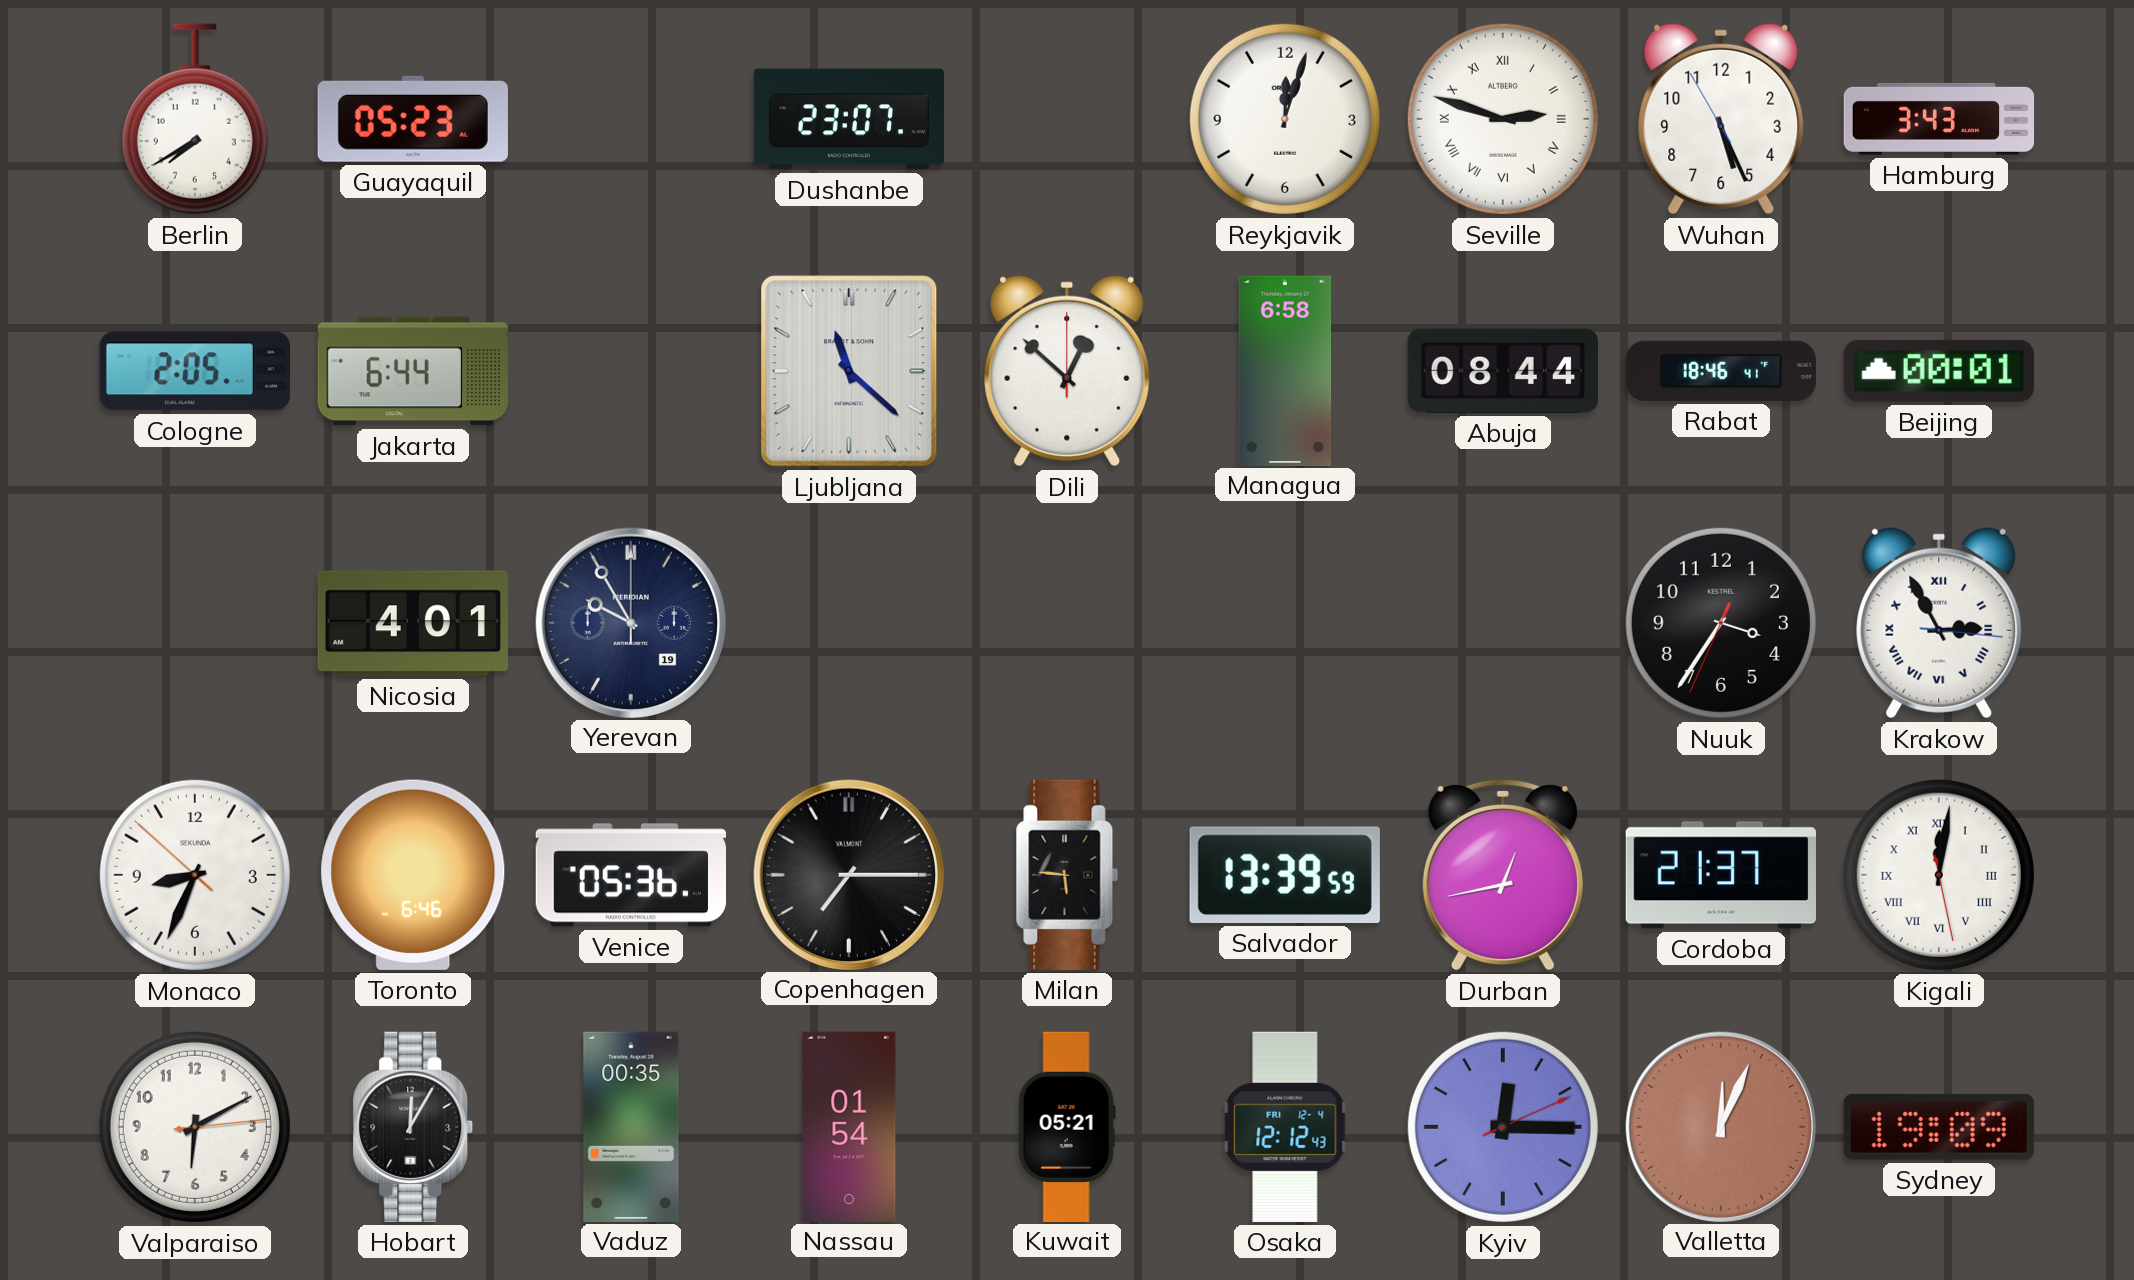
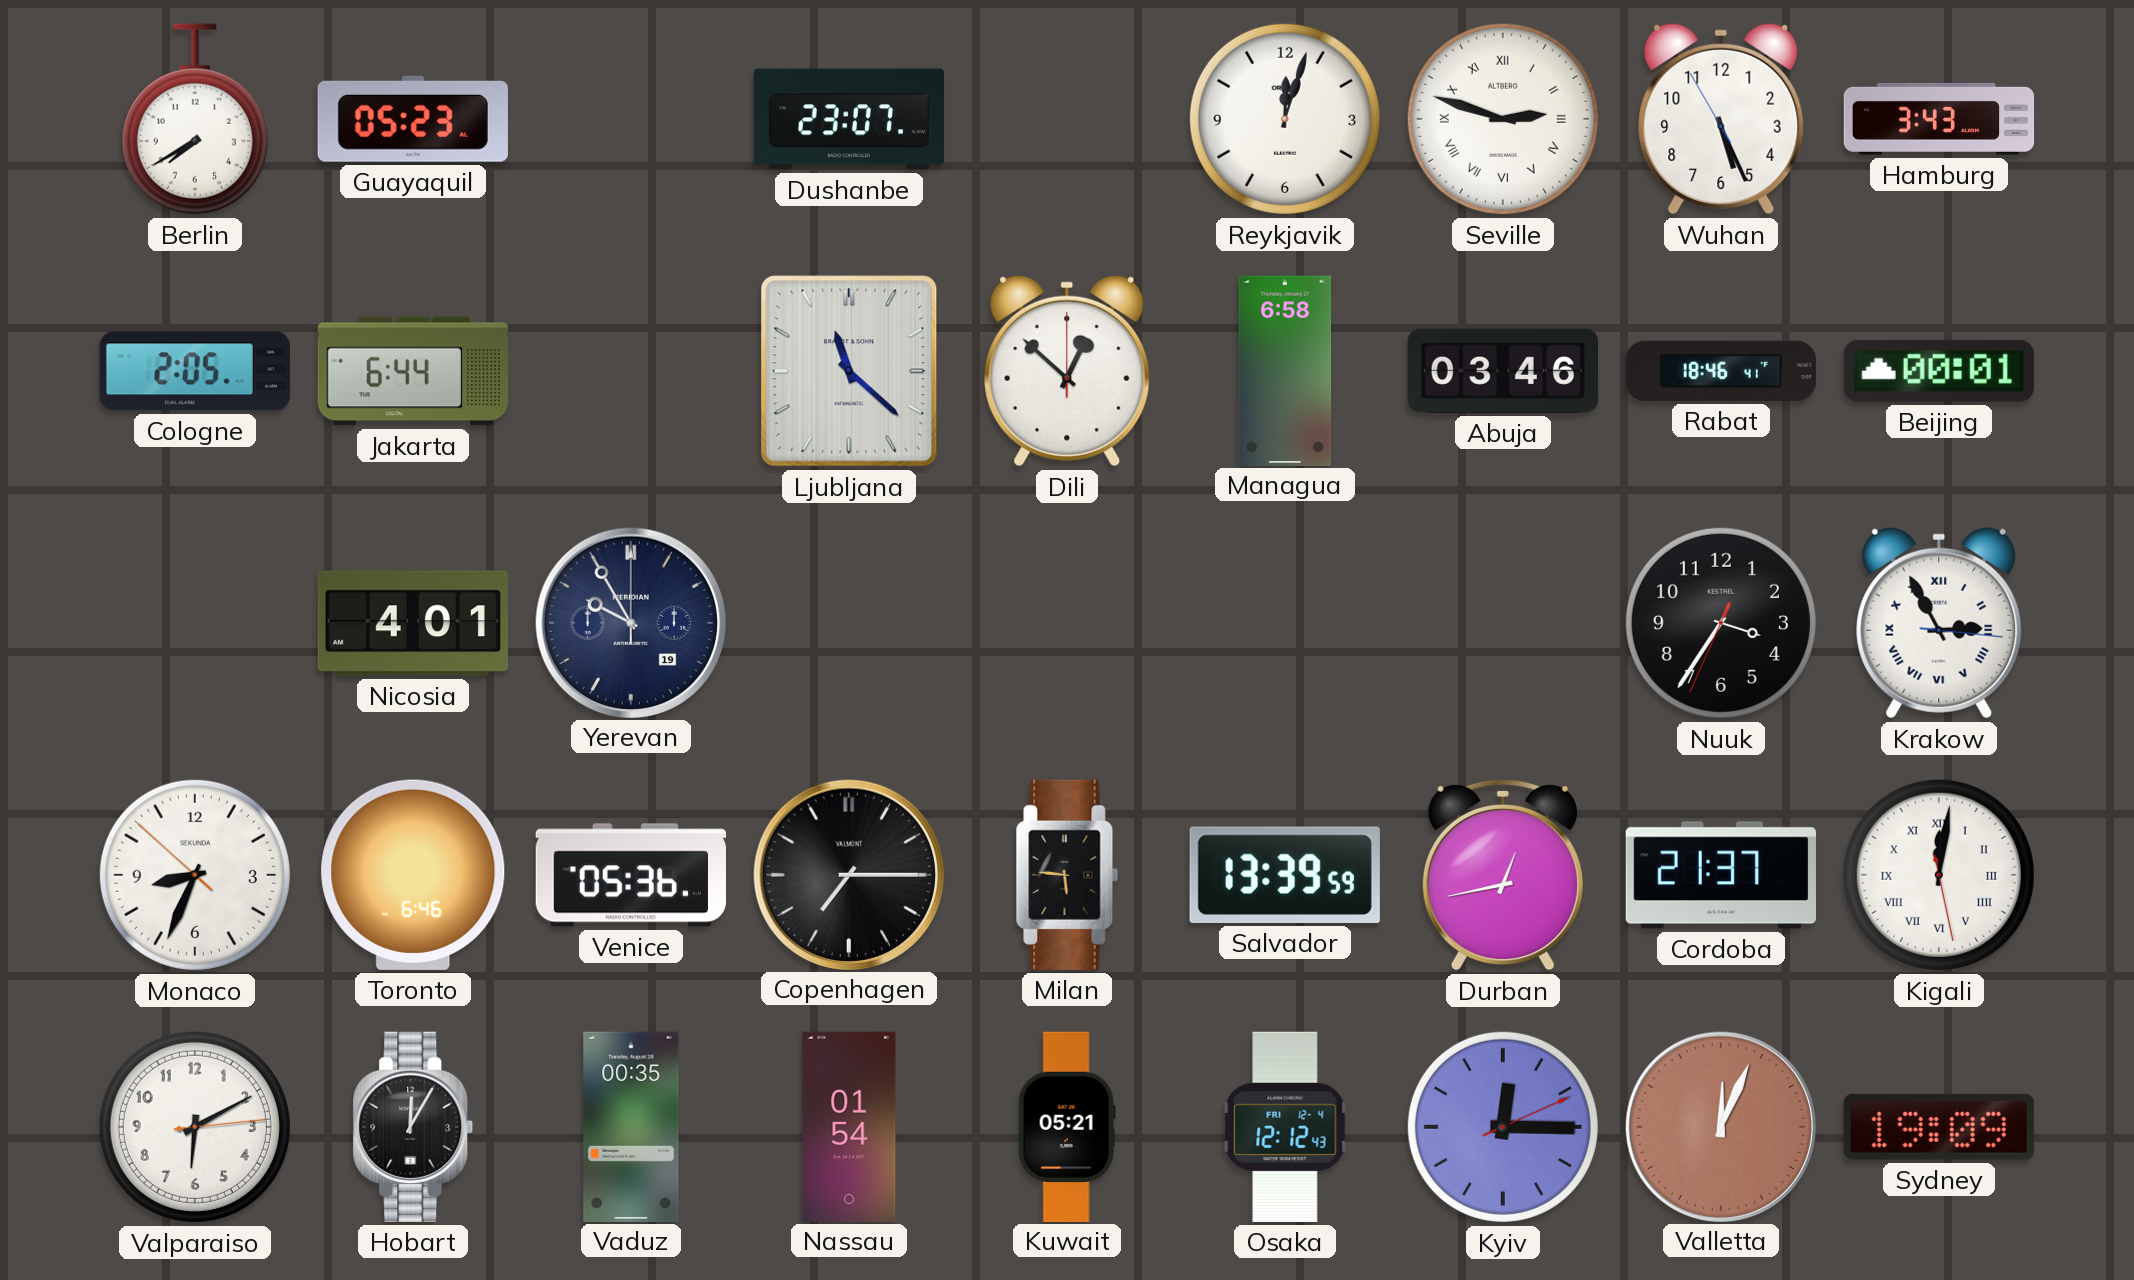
Abuja: 08:44 -> 03:46
